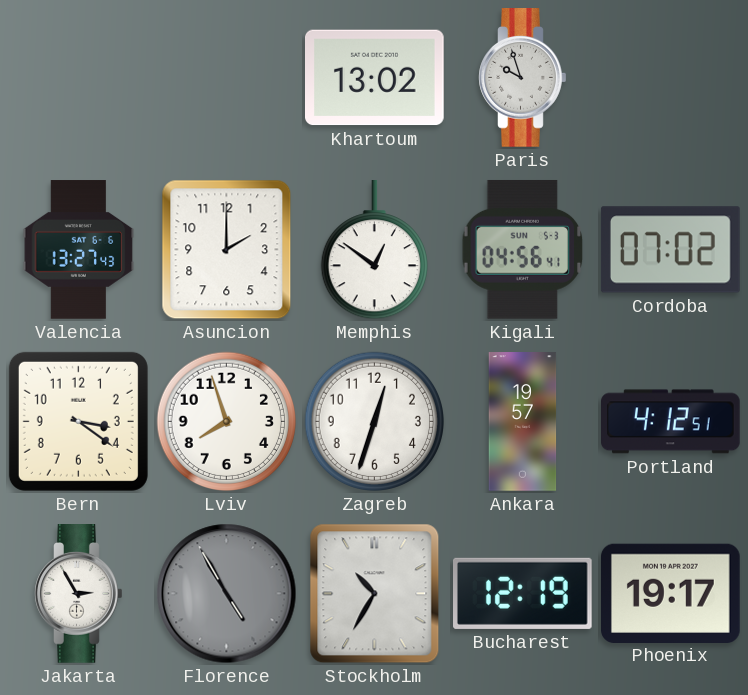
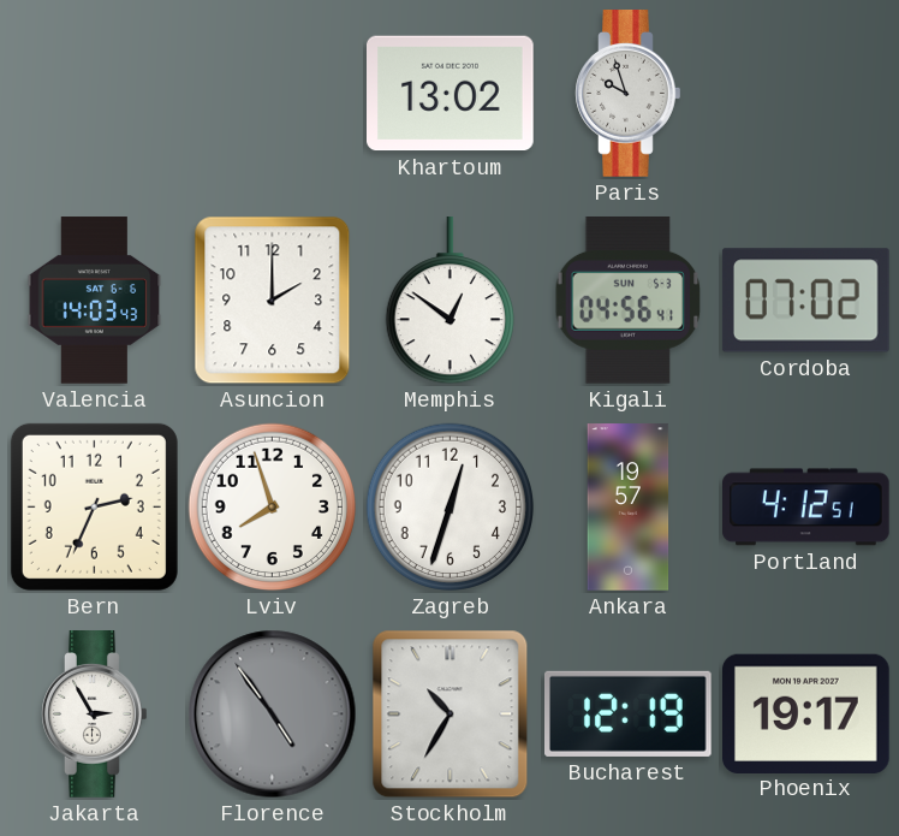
Valencia: 13:27 -> 14:03
Bern: 3:21 -> 2:34
Florence: 4:55 -> 4:54
